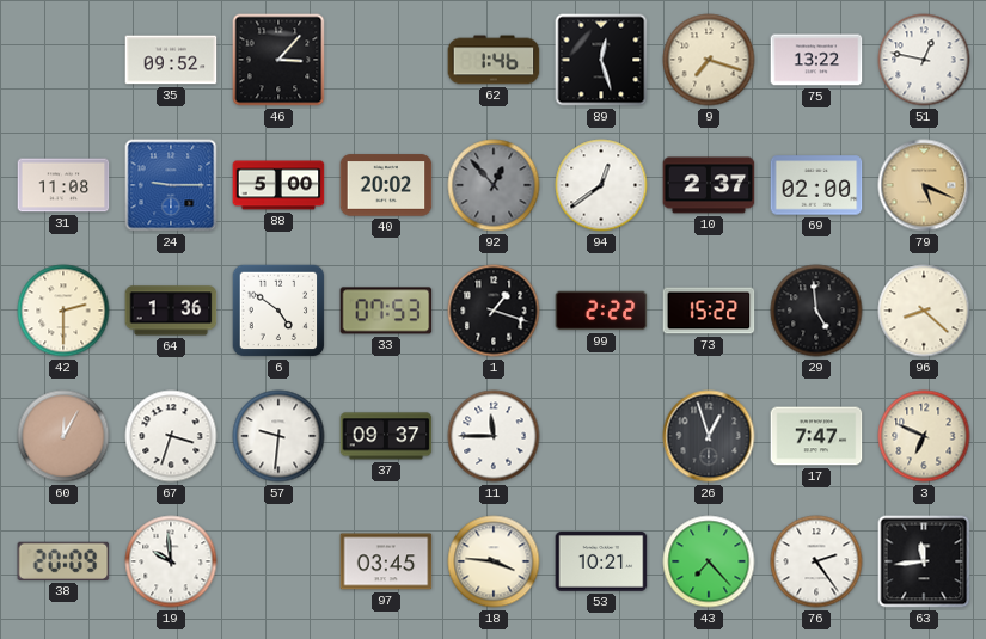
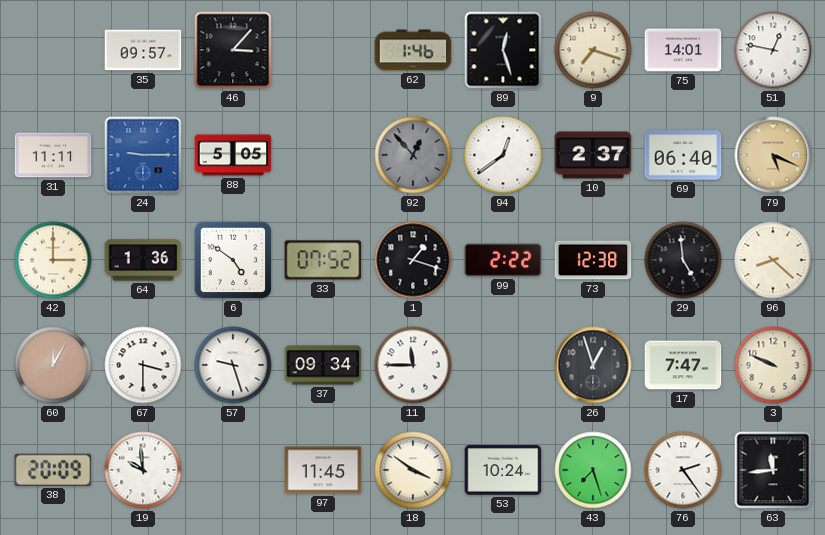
35: 09:52 -> 09:57
75: 13:22 -> 14:01
31: 11:08 -> 11:11
88: 5:00 -> 5:05
40: 20:02 -> none
69: 02:00 -> 06:40
42: 2:30 -> 3:00
33: 07:53 -> 07:52
73: 15:22 -> 12:38
67: 3:33 -> 3:30
57: 9:31 -> 9:27
37: 09:37 -> 09:34
3: 6:49 -> 9:49
97: 03:45 -> 11:45
18: 3:46 -> 3:51
53: 10:21 -> 10:24
43: 7:23 -> 7:27
